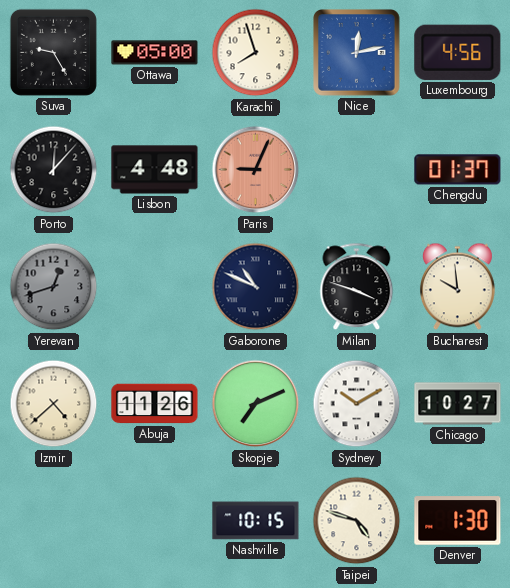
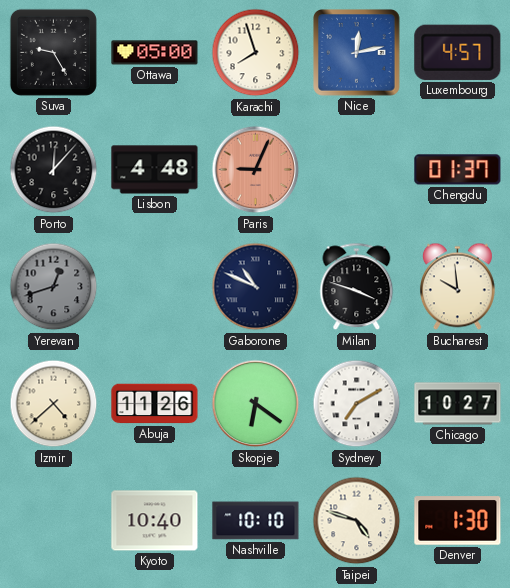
Luxembourg: 4:56 -> 4:57
Skopje: 7:11 -> 6:21
Sydney: 10:10 -> 7:10
Kyoto: none -> 10:40
Nashville: 10:15 -> 10:10
